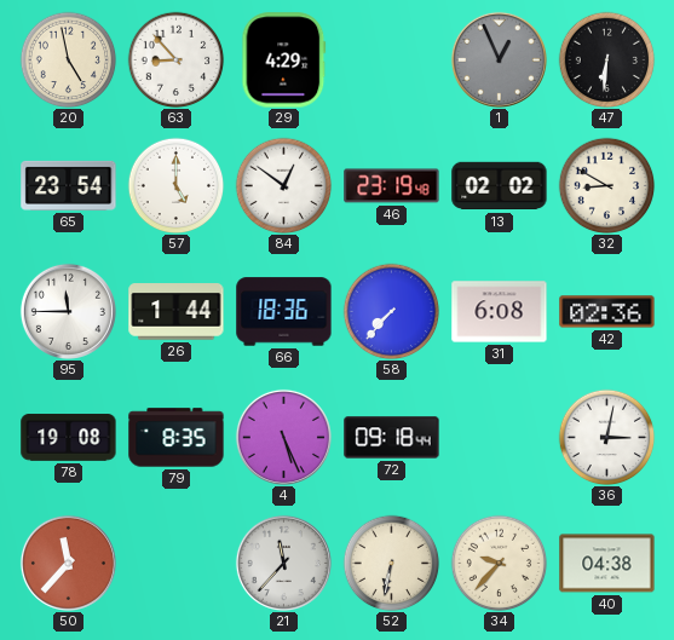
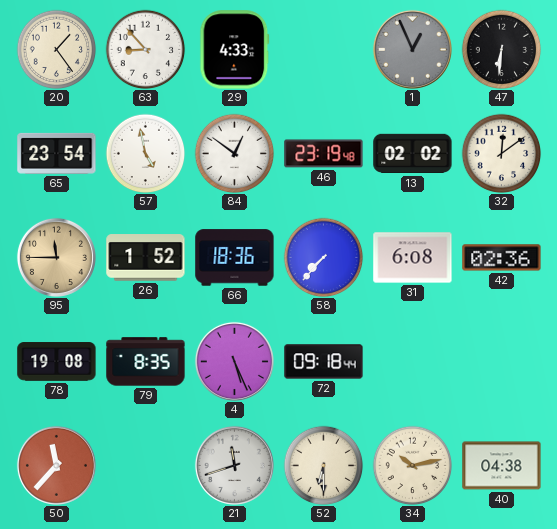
20: 4:58 -> 1:24
29: 4:29 -> 4:33
57: 5:00 -> 4:58
32: 8:50 -> 12:09
95 dial: white -> champagne
26: 1:44 -> 1:52
36: 3:02 -> none
21: 11:37 -> 11:42
52: 6:32 -> 6:30
34: 9:37 -> 10:13
